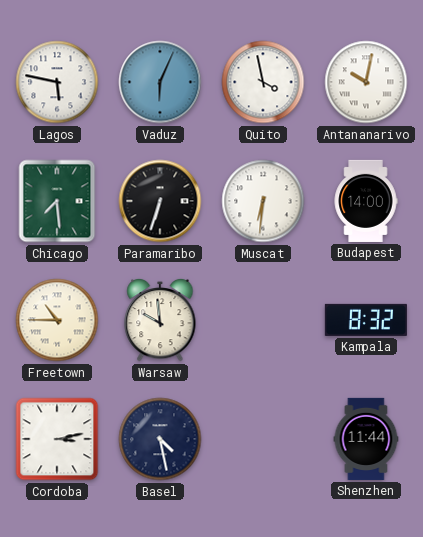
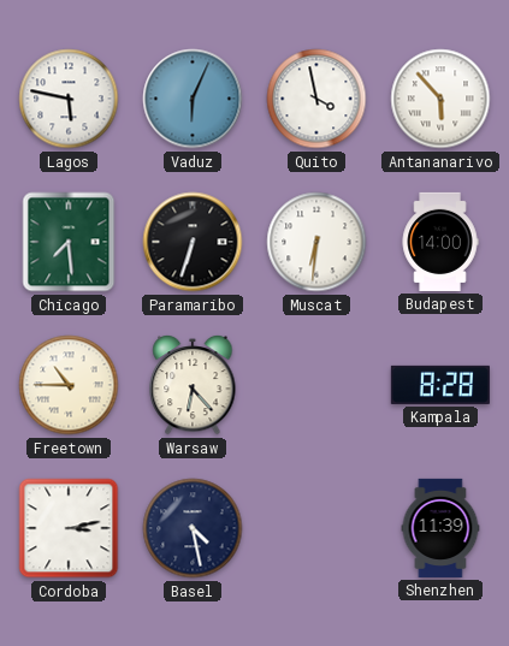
Antananarivo: 10:02 -> 5:53
Warsaw: 9:59 -> 6:23
Kampala: 8:32 -> 8:28
Shenzhen: 11:44 -> 11:39
